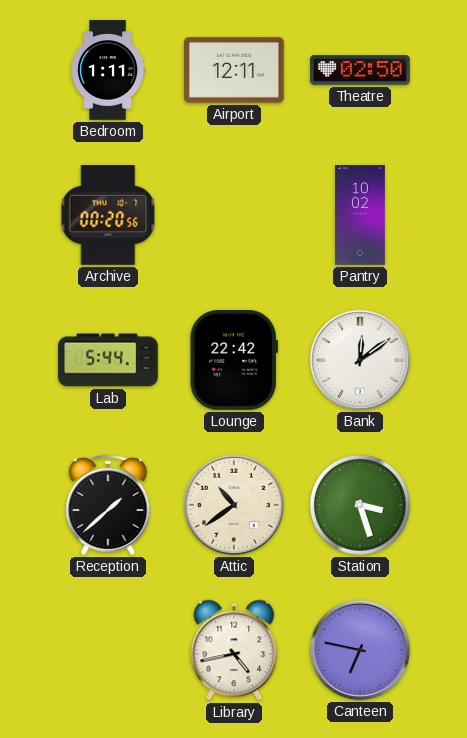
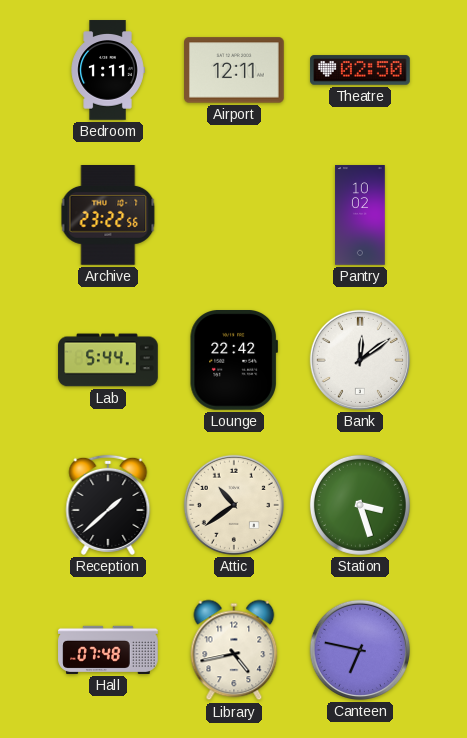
Archive: 00:20 -> 23:22
Hall: none -> 07:48
